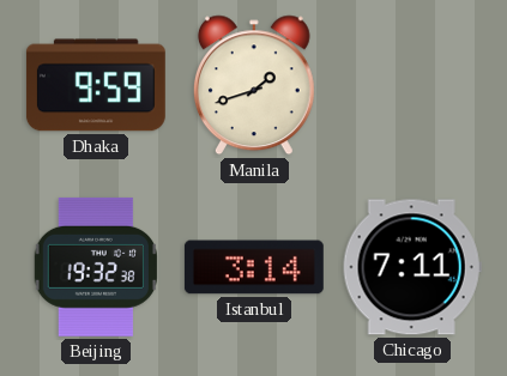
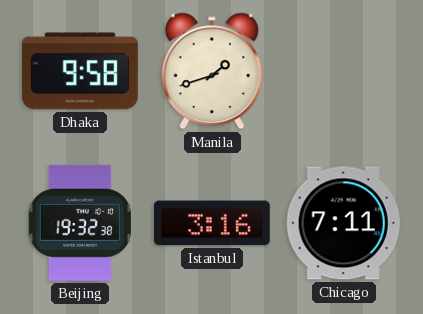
Dhaka: 9:59 -> 9:58
Istanbul: 3:14 -> 3:16
